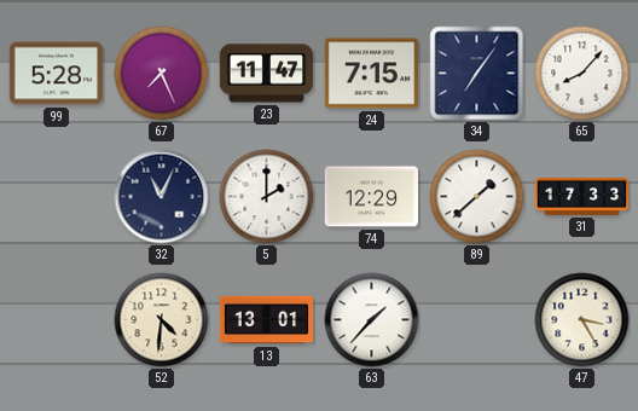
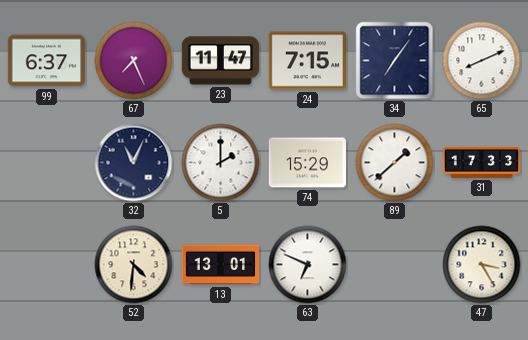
99: 5:28 -> 6:37
65: 8:07 -> 8:11
74: 12:29 -> 15:29
63: 1:37 -> 6:49
